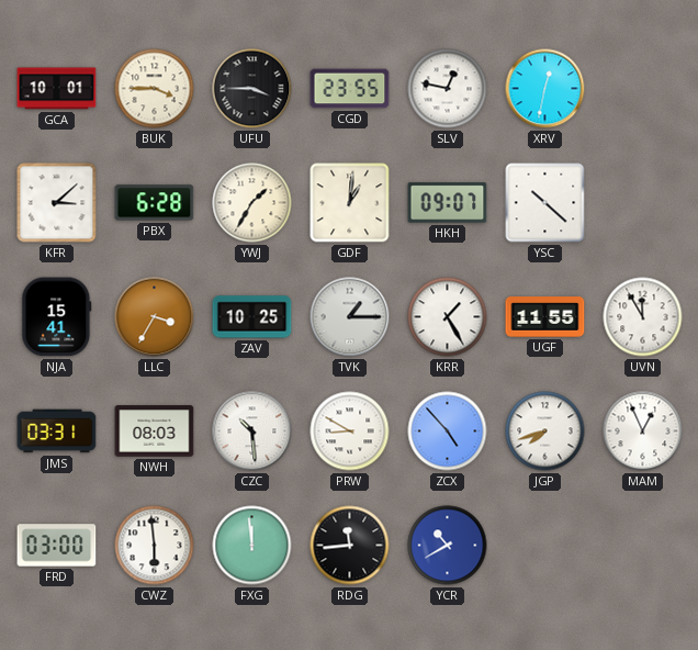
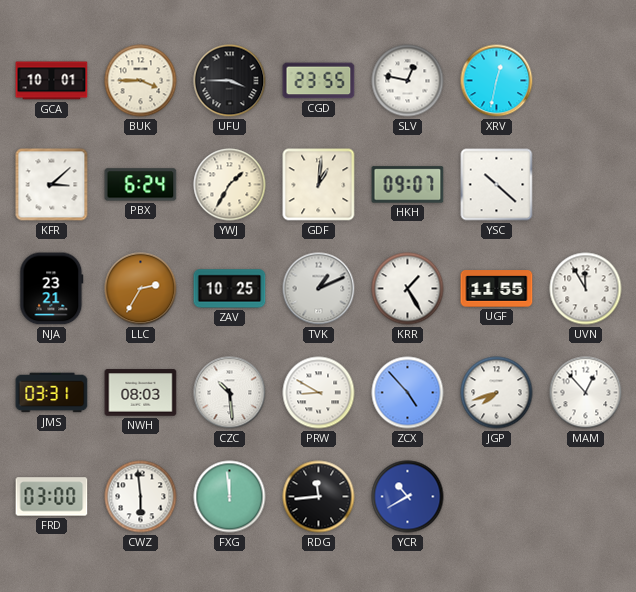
PBX: 6:28 -> 6:24
NJA: 15:41 -> 23:21
LLC: 3:35 -> 2:35
TVK: 1:15 -> 1:11
MAM: 12:56 -> 12:53
